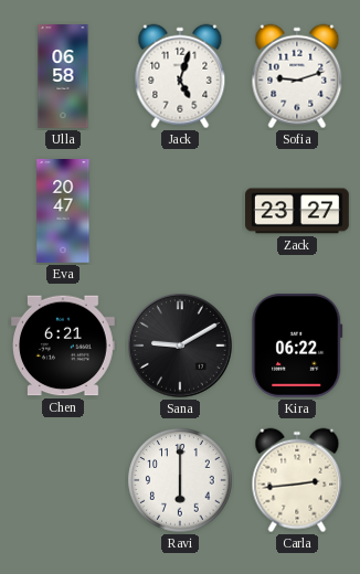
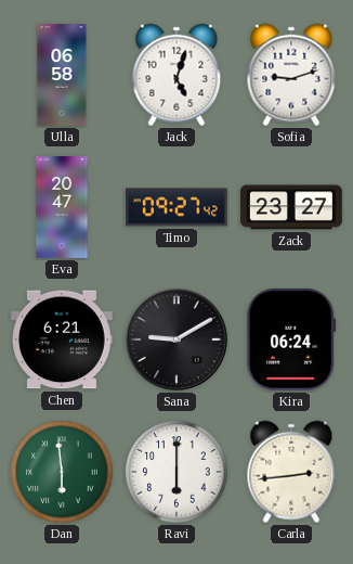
Timo: none -> 09:27
Kira: 06:22 -> 06:24
Dan: none -> 5:59
